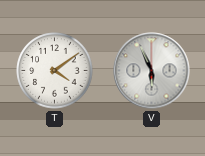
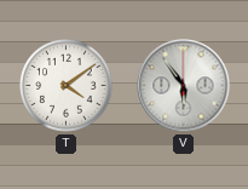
V: 5:56 -> 5:54
